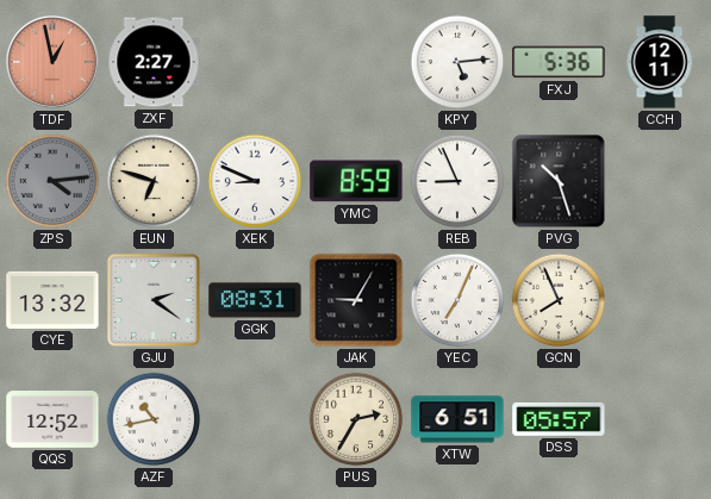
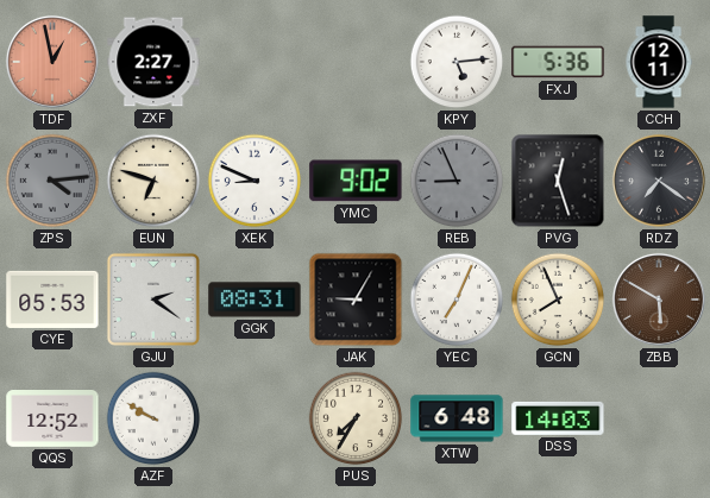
YMC: 8:59 -> 9:02
REB dial: white -> grey
PVG: 10:27 -> 12:27
RDZ: none -> 7:21
CYE: 13:32 -> 05:53
ZBB: none -> 5:50
AZF: 10:43 -> 9:50
PUS: 2:35 -> 7:35
XTW: 6:51 -> 6:48
DSS: 05:57 -> 14:03
